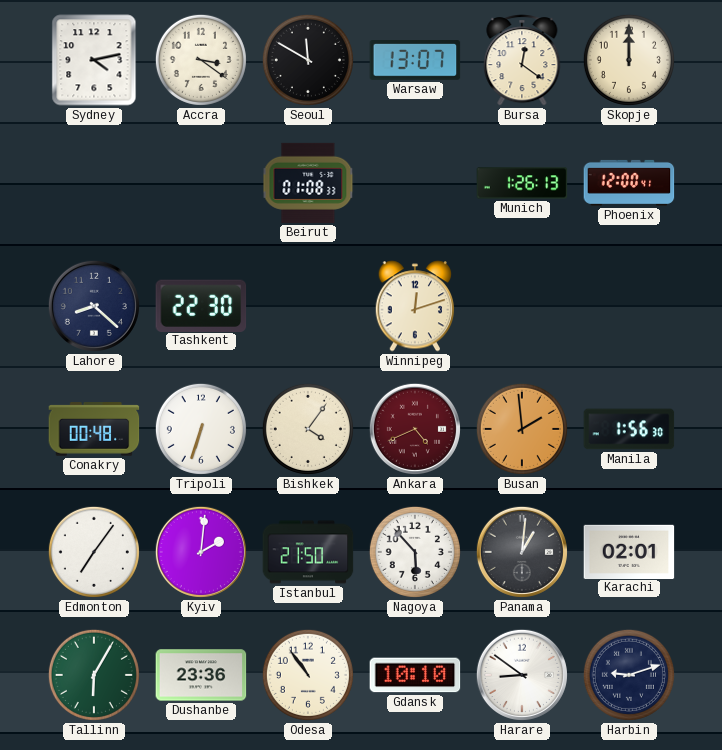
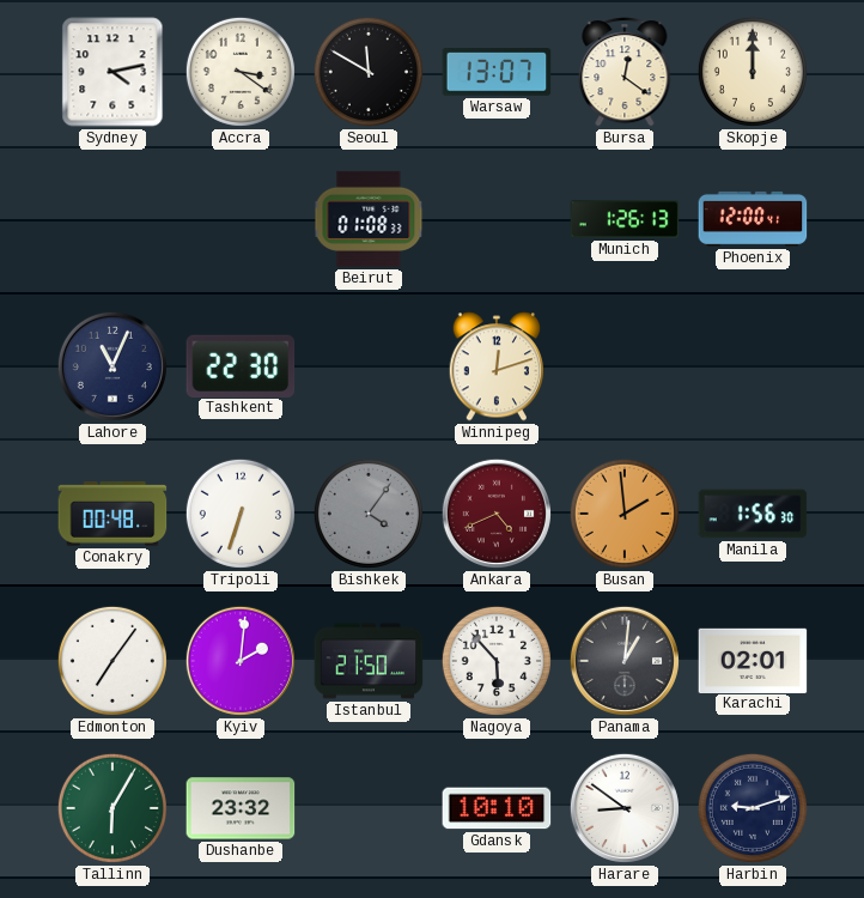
Lahore: 8:22 -> 11:04
Bishkek dial: cream -> grey
Dushanbe: 23:36 -> 23:32
Odesa: 10:54 -> none
